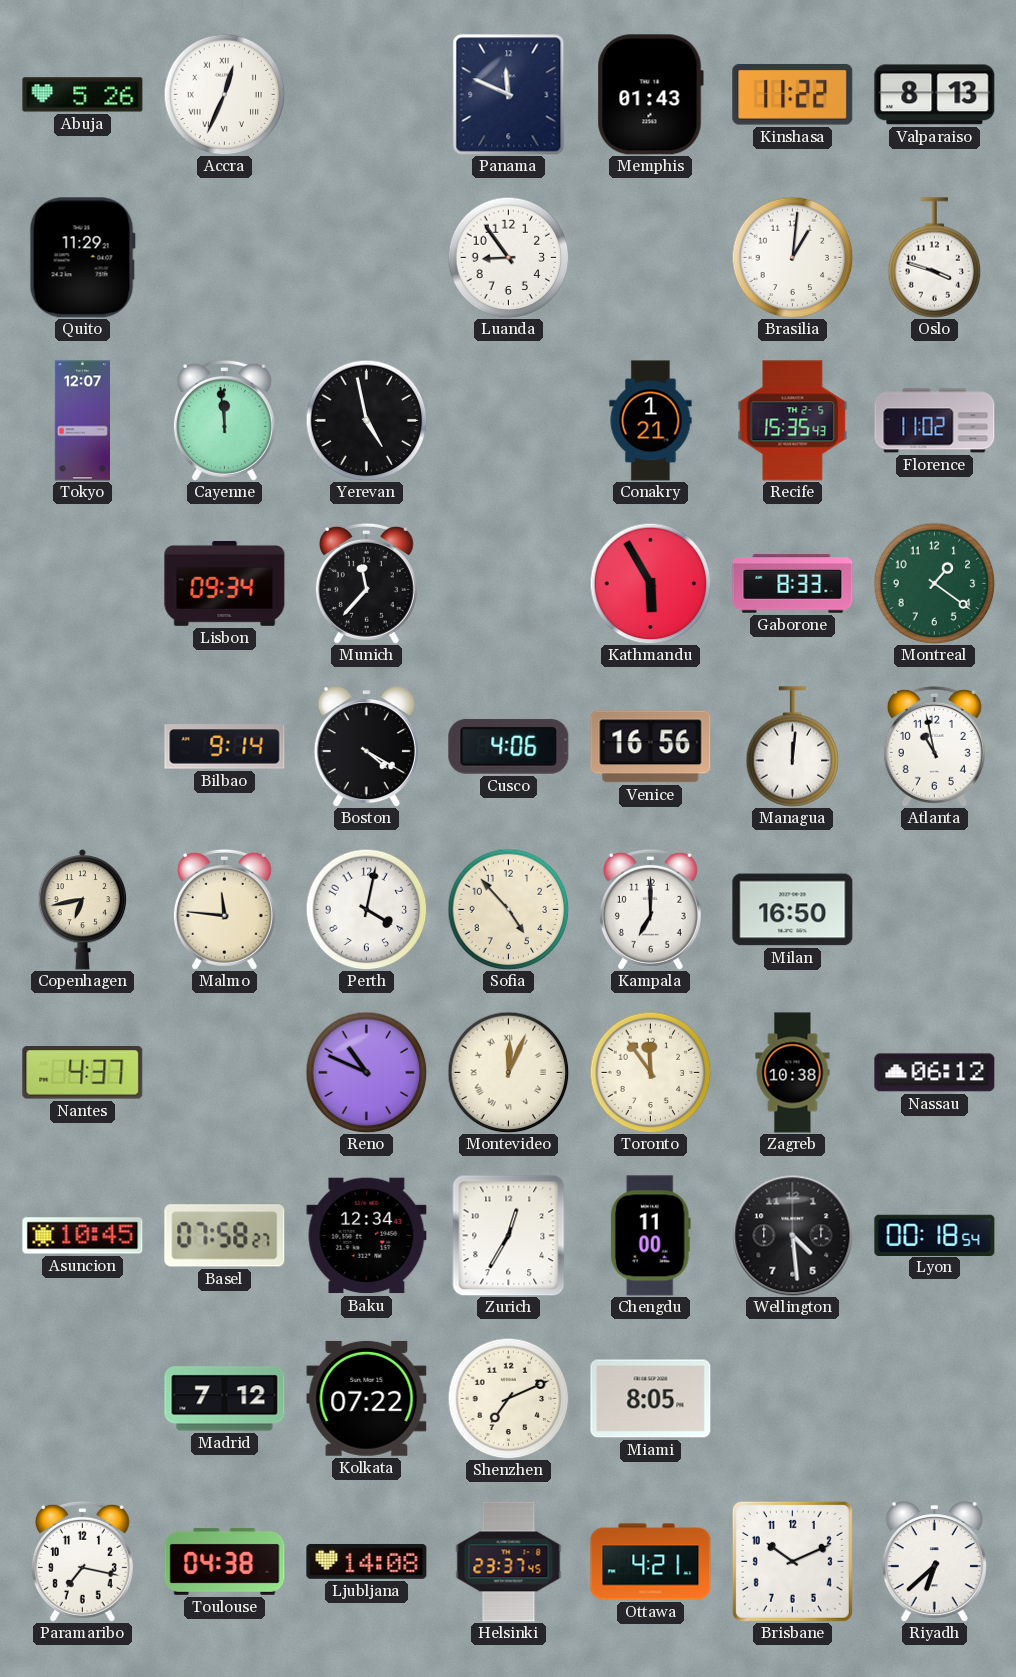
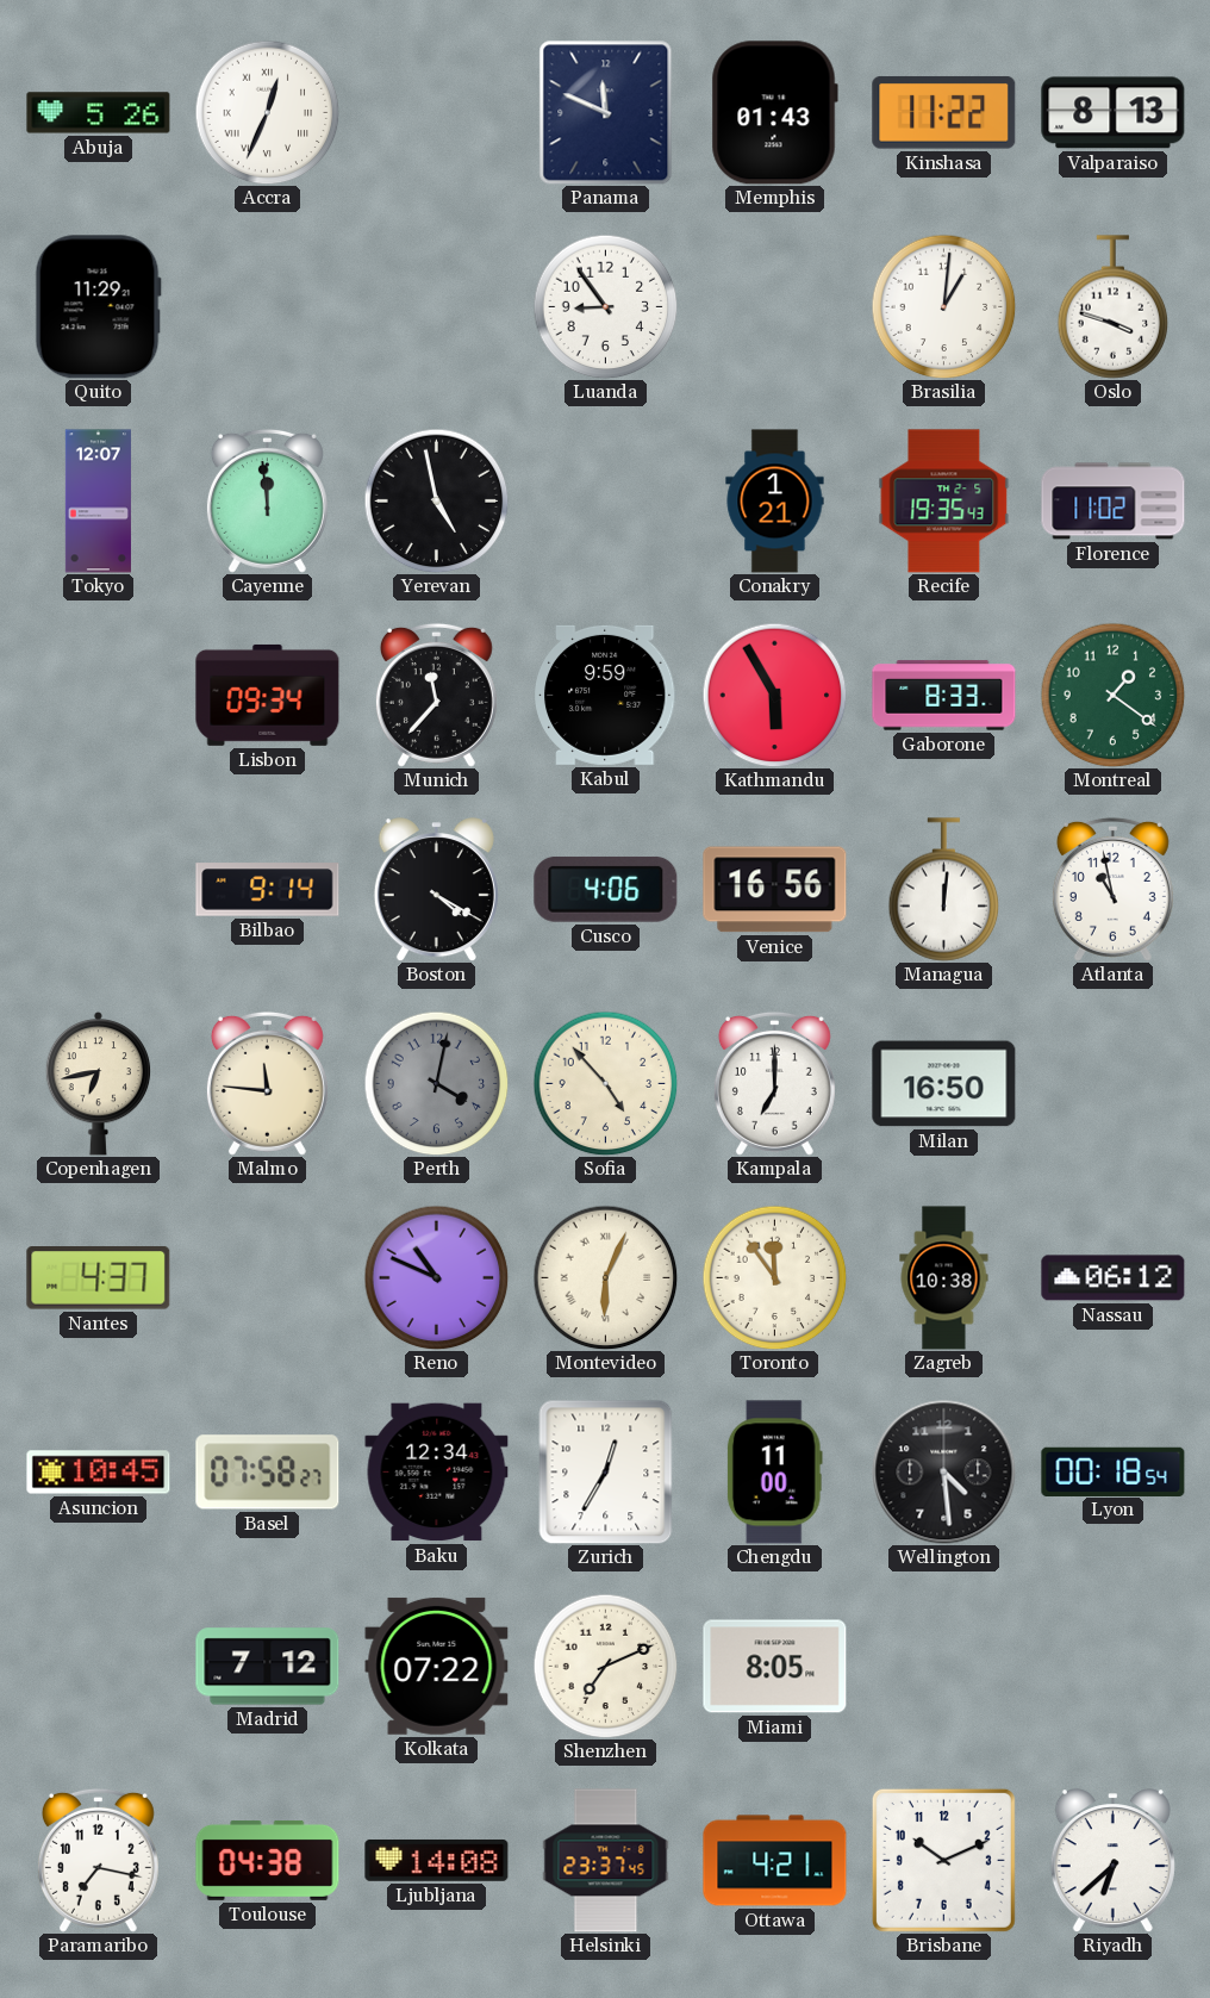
Recife: 15:35 -> 19:35
Kabul: none -> 9:59
Perth dial: white -> grey
Montevideo: 12:04 -> 6:04
